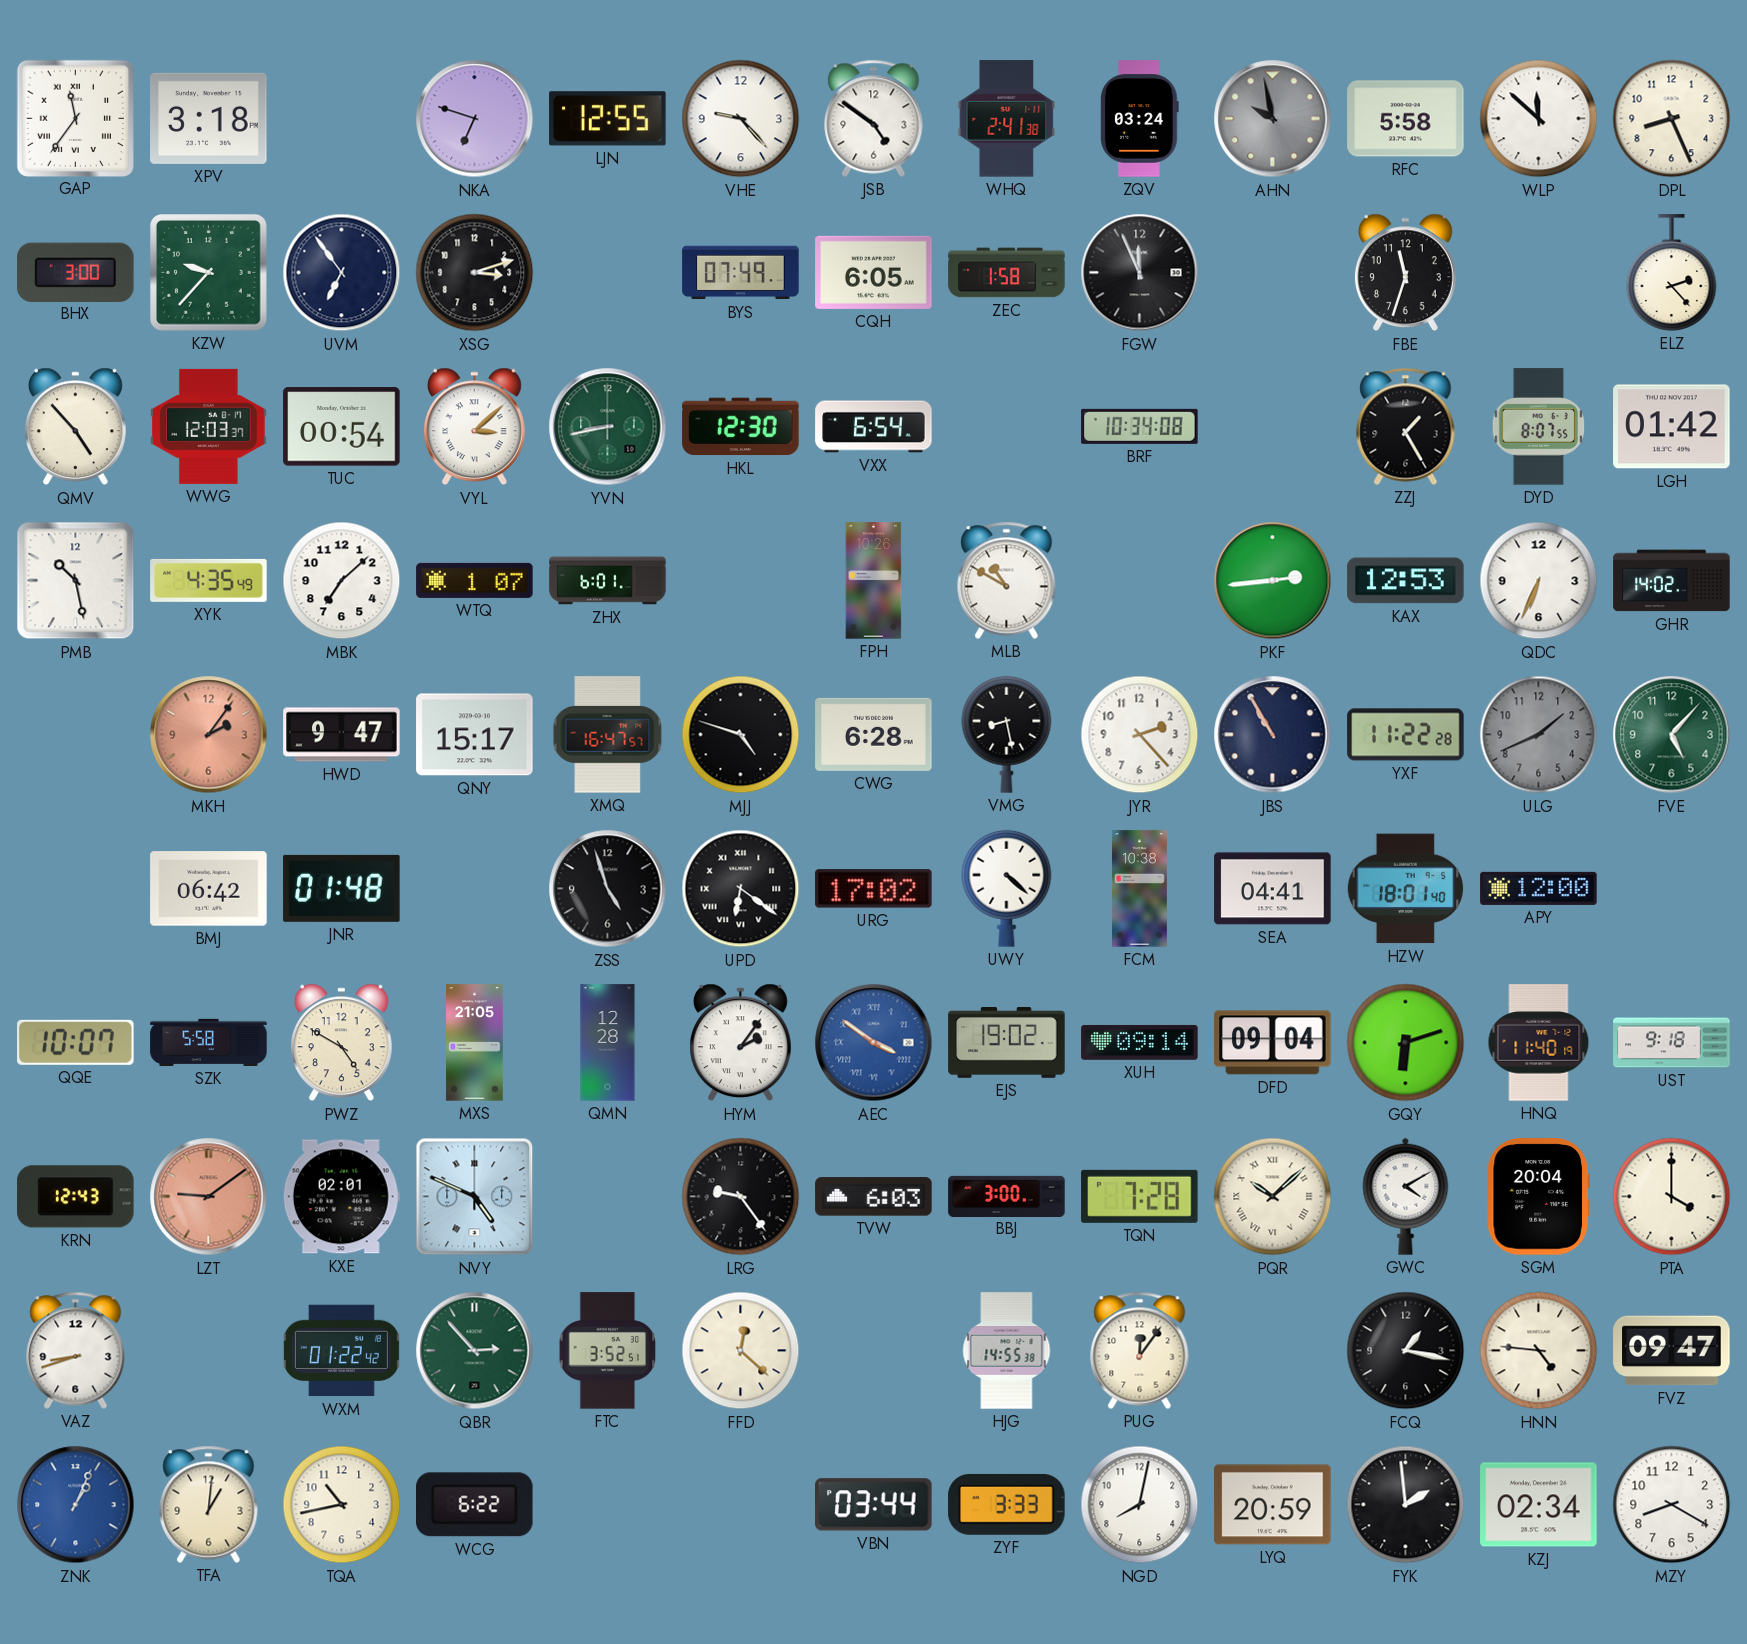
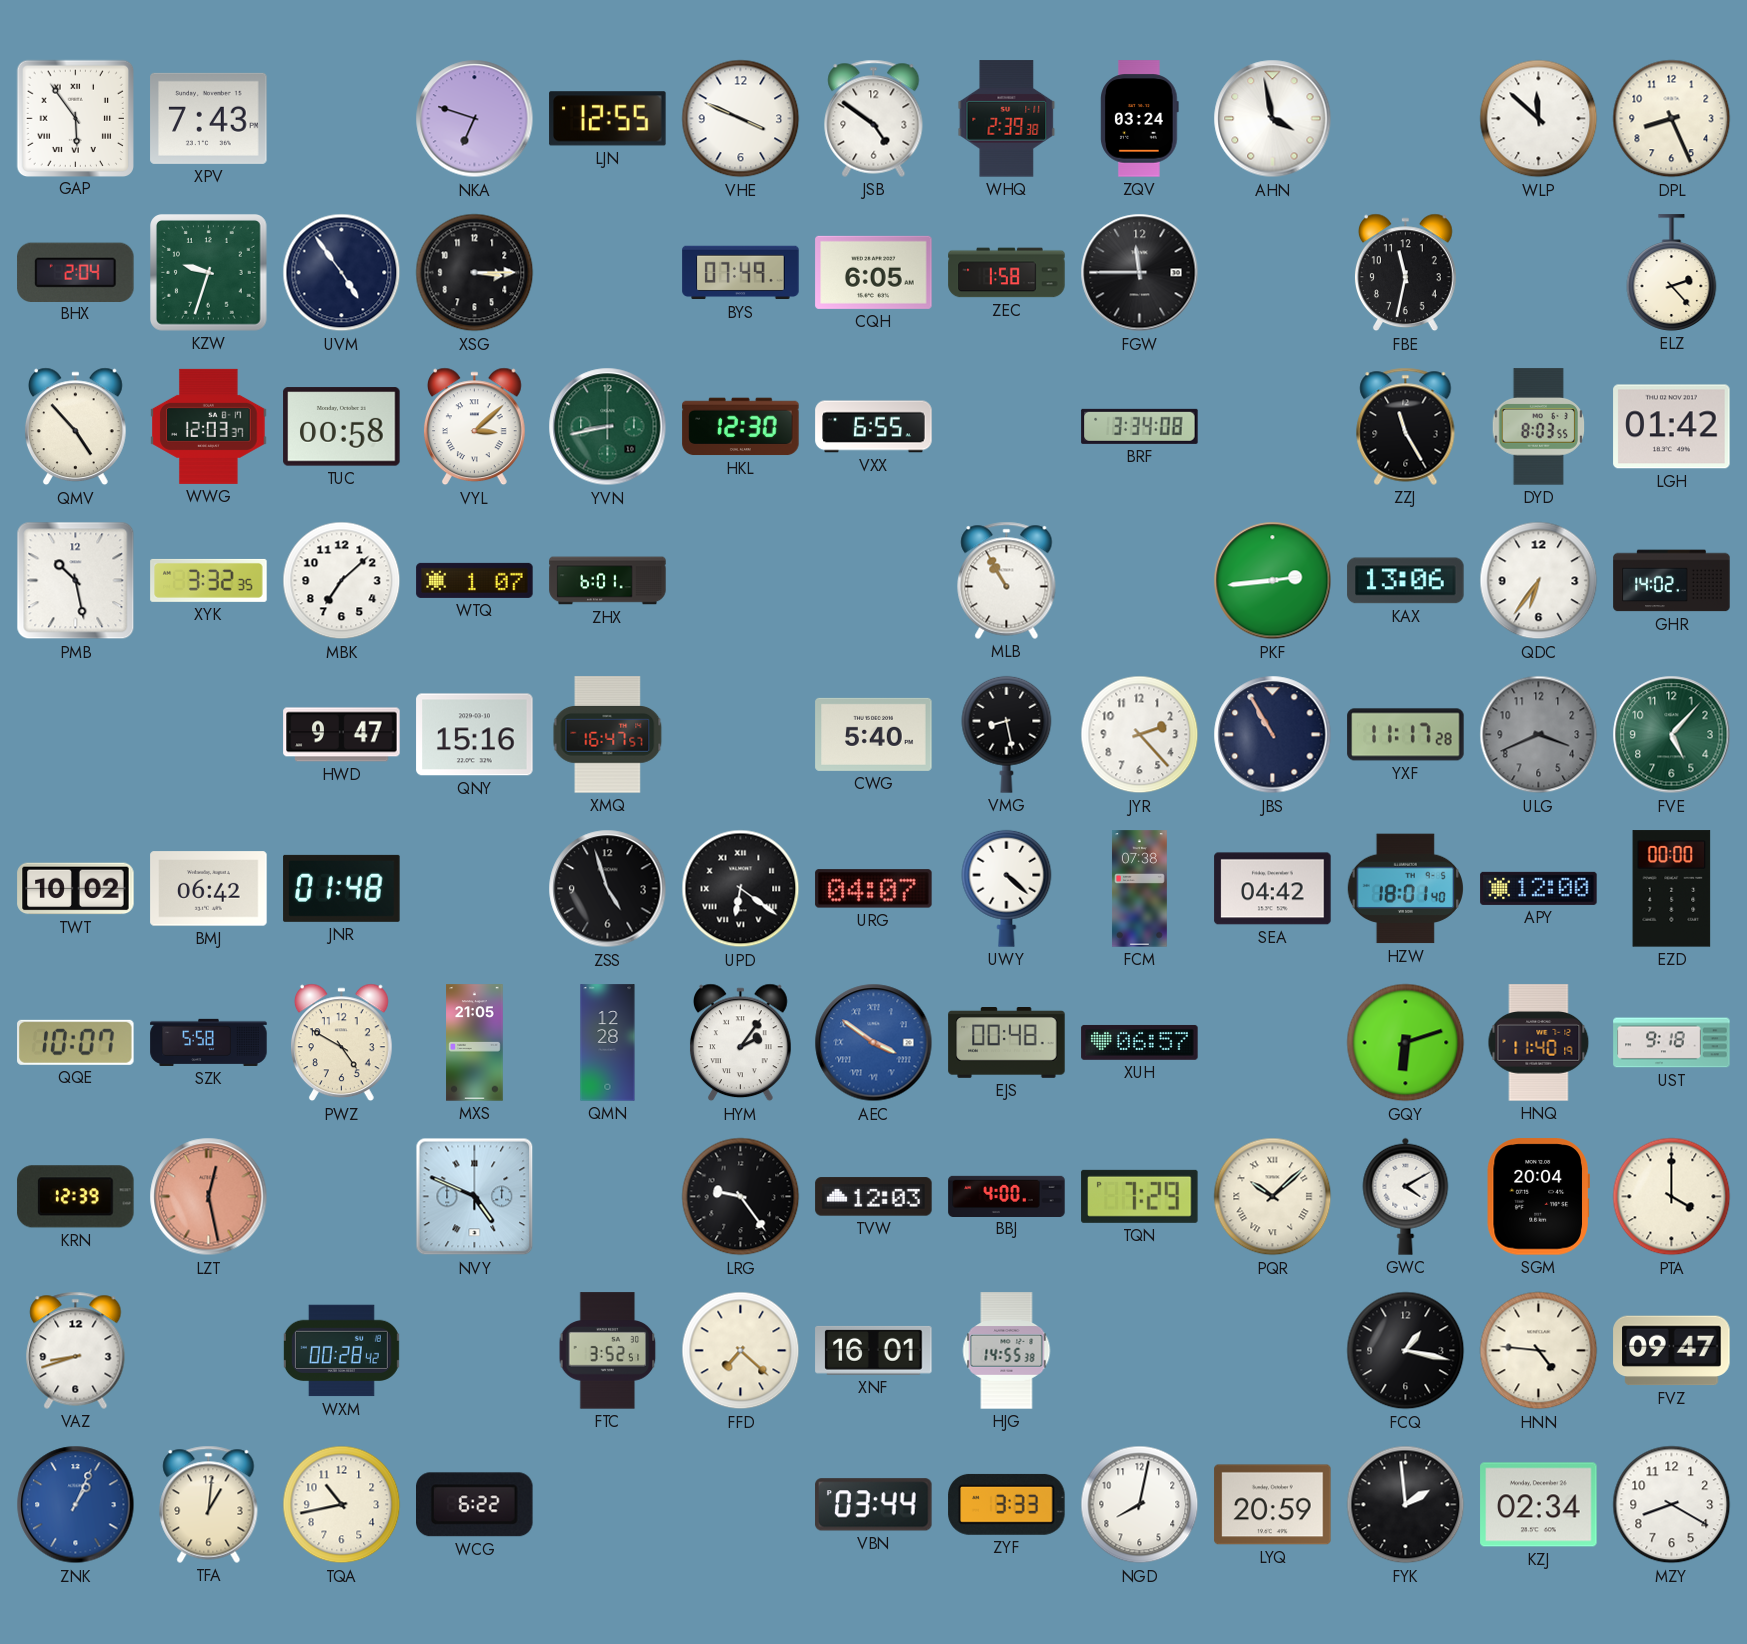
GAP: 11:36 -> 5:54
XPV: 3:18 -> 7:43
VHE: 9:23 -> 3:49
WHQ: 2:41 -> 2:39
AHN: 9:58 -> 3:58
AHN dial: grey -> white
RFC: 5:58 -> none
BHX: 3:00 -> 2:04
KZW: 9:37 -> 9:33
UVM: 6:54 -> 4:54
XSG: 3:12 -> 3:15
FGW: 11:56 -> 11:45
FBE: 11:33 -> 11:32
TUC: 00:54 -> 00:58
VXX: 6:54 -> 6:55
BRF: 10:34 -> 3:34
ZZJ: 1:25 -> 11:25
DYD: 8:07 -> 8:03
XYK: 4:35 -> 3:32
FPH: 10:26 -> none
MLB: 10:50 -> 10:55
KAX: 12:53 -> 13:06
QDC: 6:34 -> 6:36
MKH: 2:06 -> none
QNY: 15:17 -> 15:16
MJJ: 4:48 -> none
CWG: 6:28 -> 5:40
YXF: 11:22 -> 11:17
ULG: 1:41 -> 3:41
TWT: none -> 10:02
URG: 17:02 -> 04:07
FCM: 10:38 -> 07:38
SEA: 04:41 -> 04:42
EZD: none -> 00:00
EJS: 19:02 -> 00:48
XUH: 09:14 -> 06:57
DFD: 09:04 -> none
KRN: 12:43 -> 12:39
LZT: 9:09 -> 12:28
KXE: 02:01 -> none
TVW: 6:03 -> 12:03
BBJ: 3:00 -> 4:00
TQN: 7:28 -> 7:29
WXM: 01:22 -> 00:28
QBR: 2:53 -> none
FFD: 12:22 -> 7:22
XNF: none -> 16:01
PUG: 12:06 -> none
